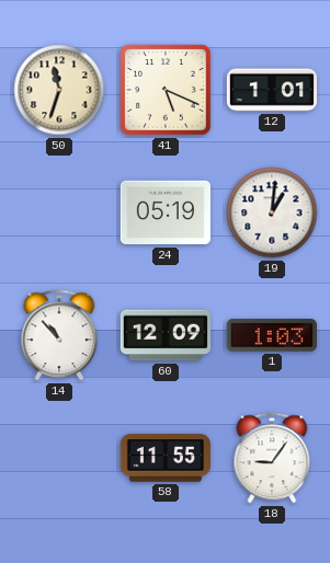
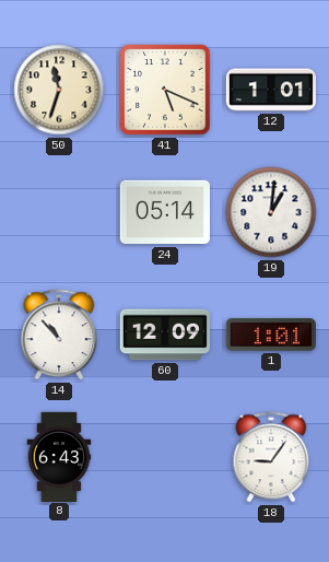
24: 05:19 -> 05:14
1: 1:03 -> 1:01
8: none -> 6:43
58: 11:55 -> none
